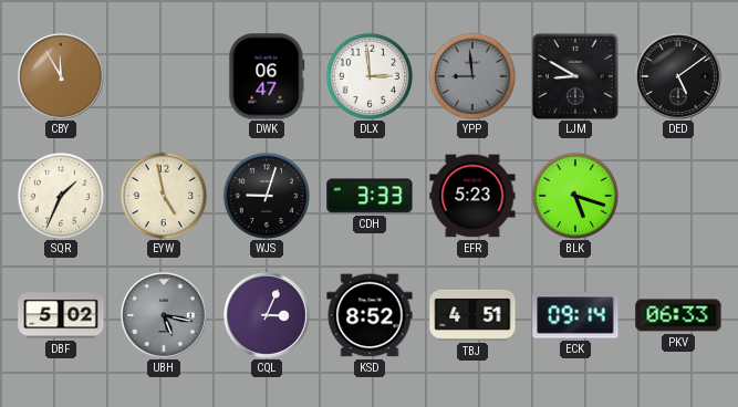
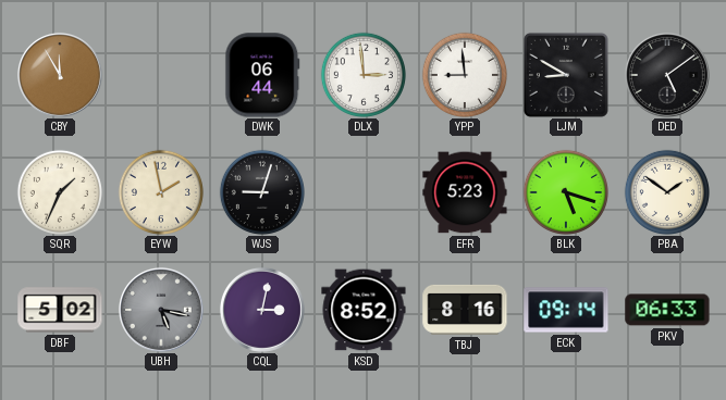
DWK: 06:47 -> 06:44
YPP dial: grey -> white
EYW: 4:58 -> 1:58
CDH: 3:33 -> none
PBA: none -> 1:51
CQL: 3:04 -> 3:02
TBJ: 4:51 -> 8:16
